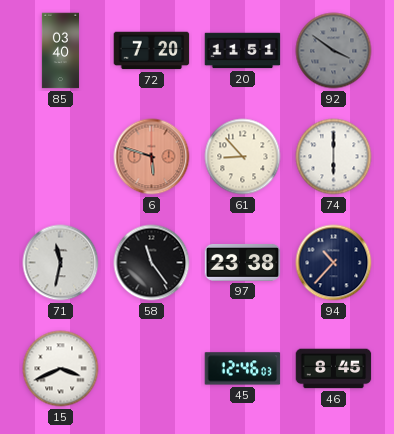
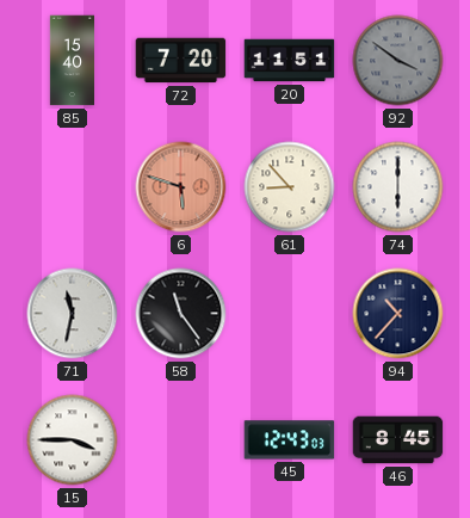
85: 03:40 -> 15:40
97: 23:38 -> none
15: 3:41 -> 3:45
45: 12:46 -> 12:43
